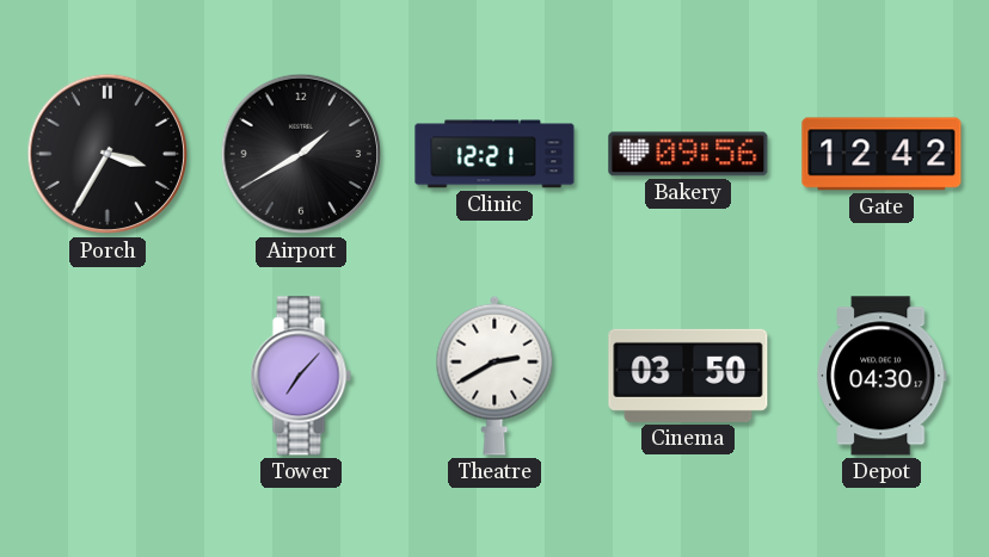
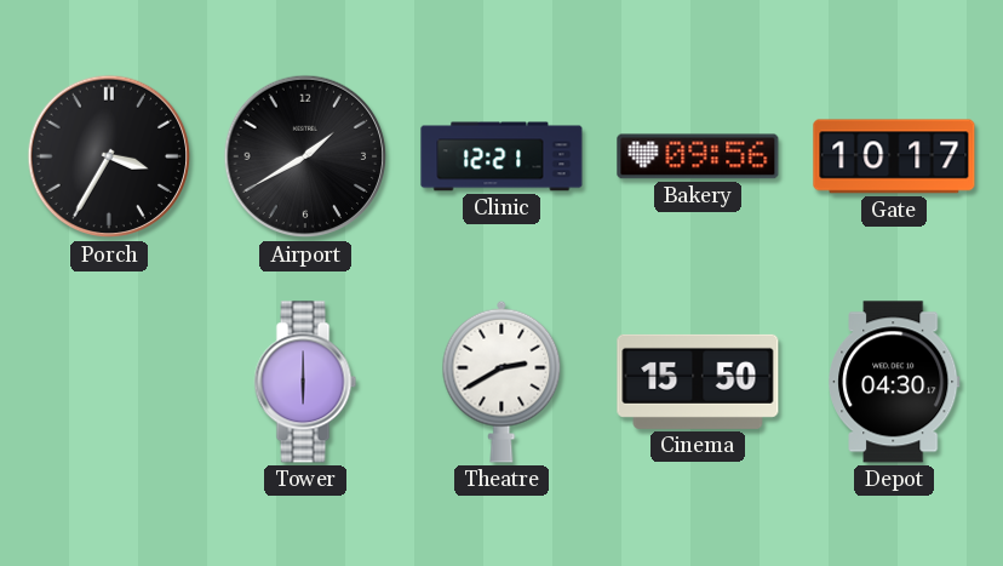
Gate: 12:42 -> 10:17
Tower: 7:07 -> 6:00
Cinema: 03:50 -> 15:50
